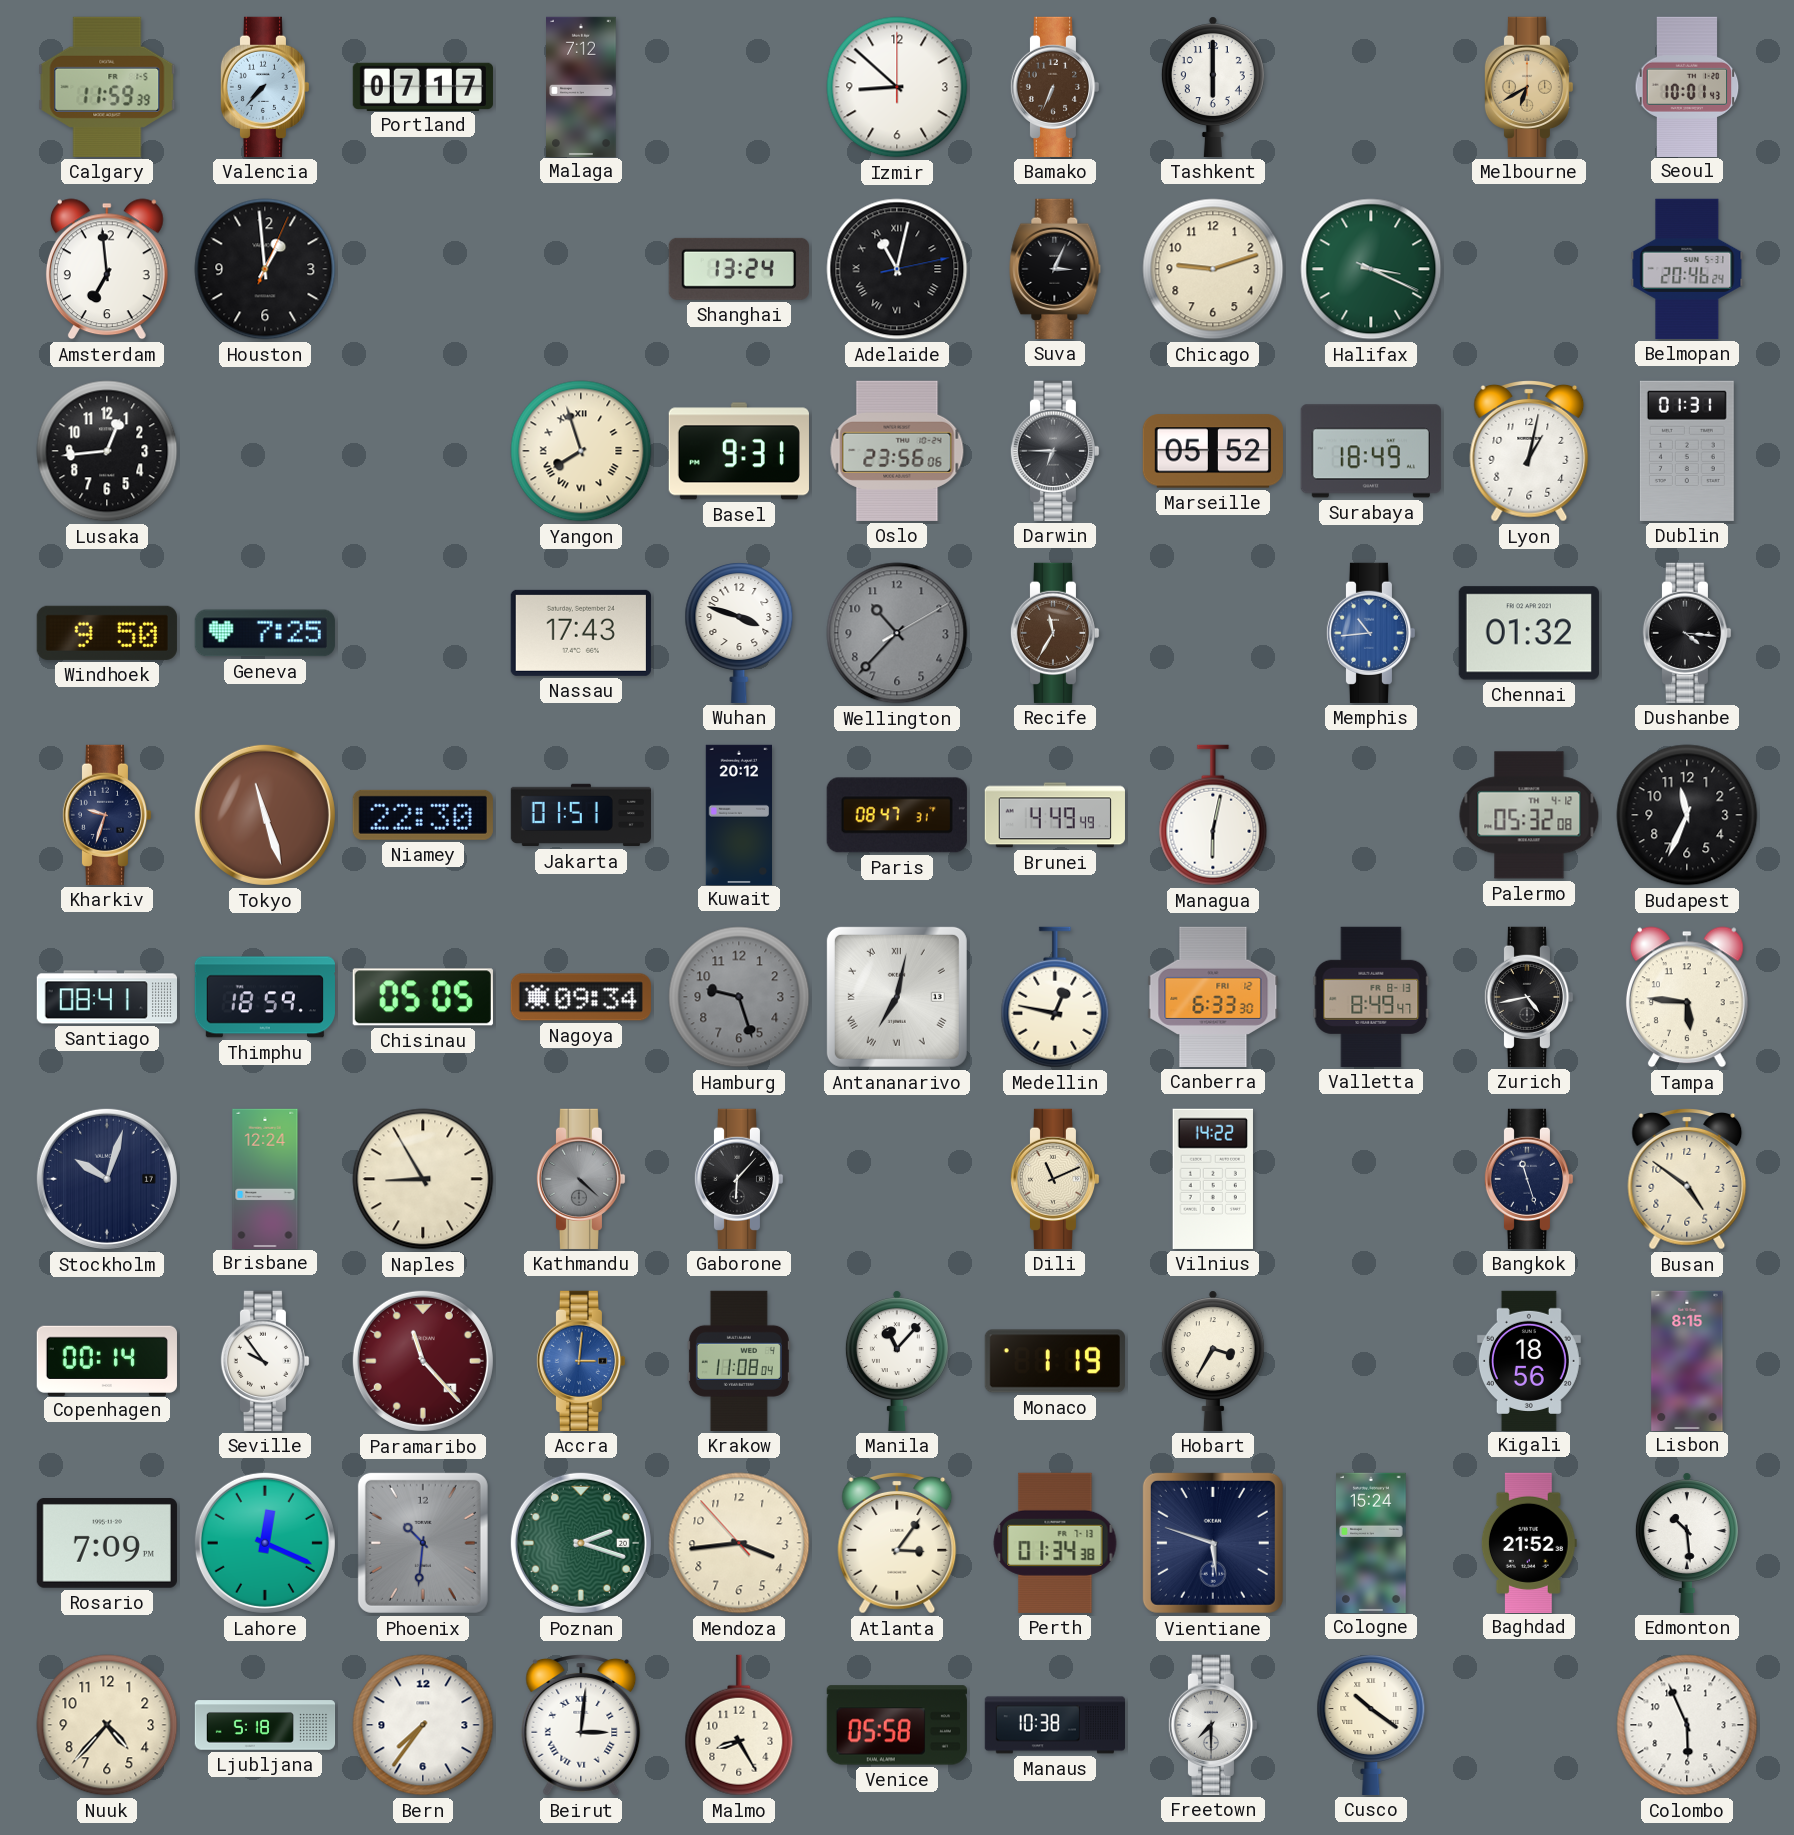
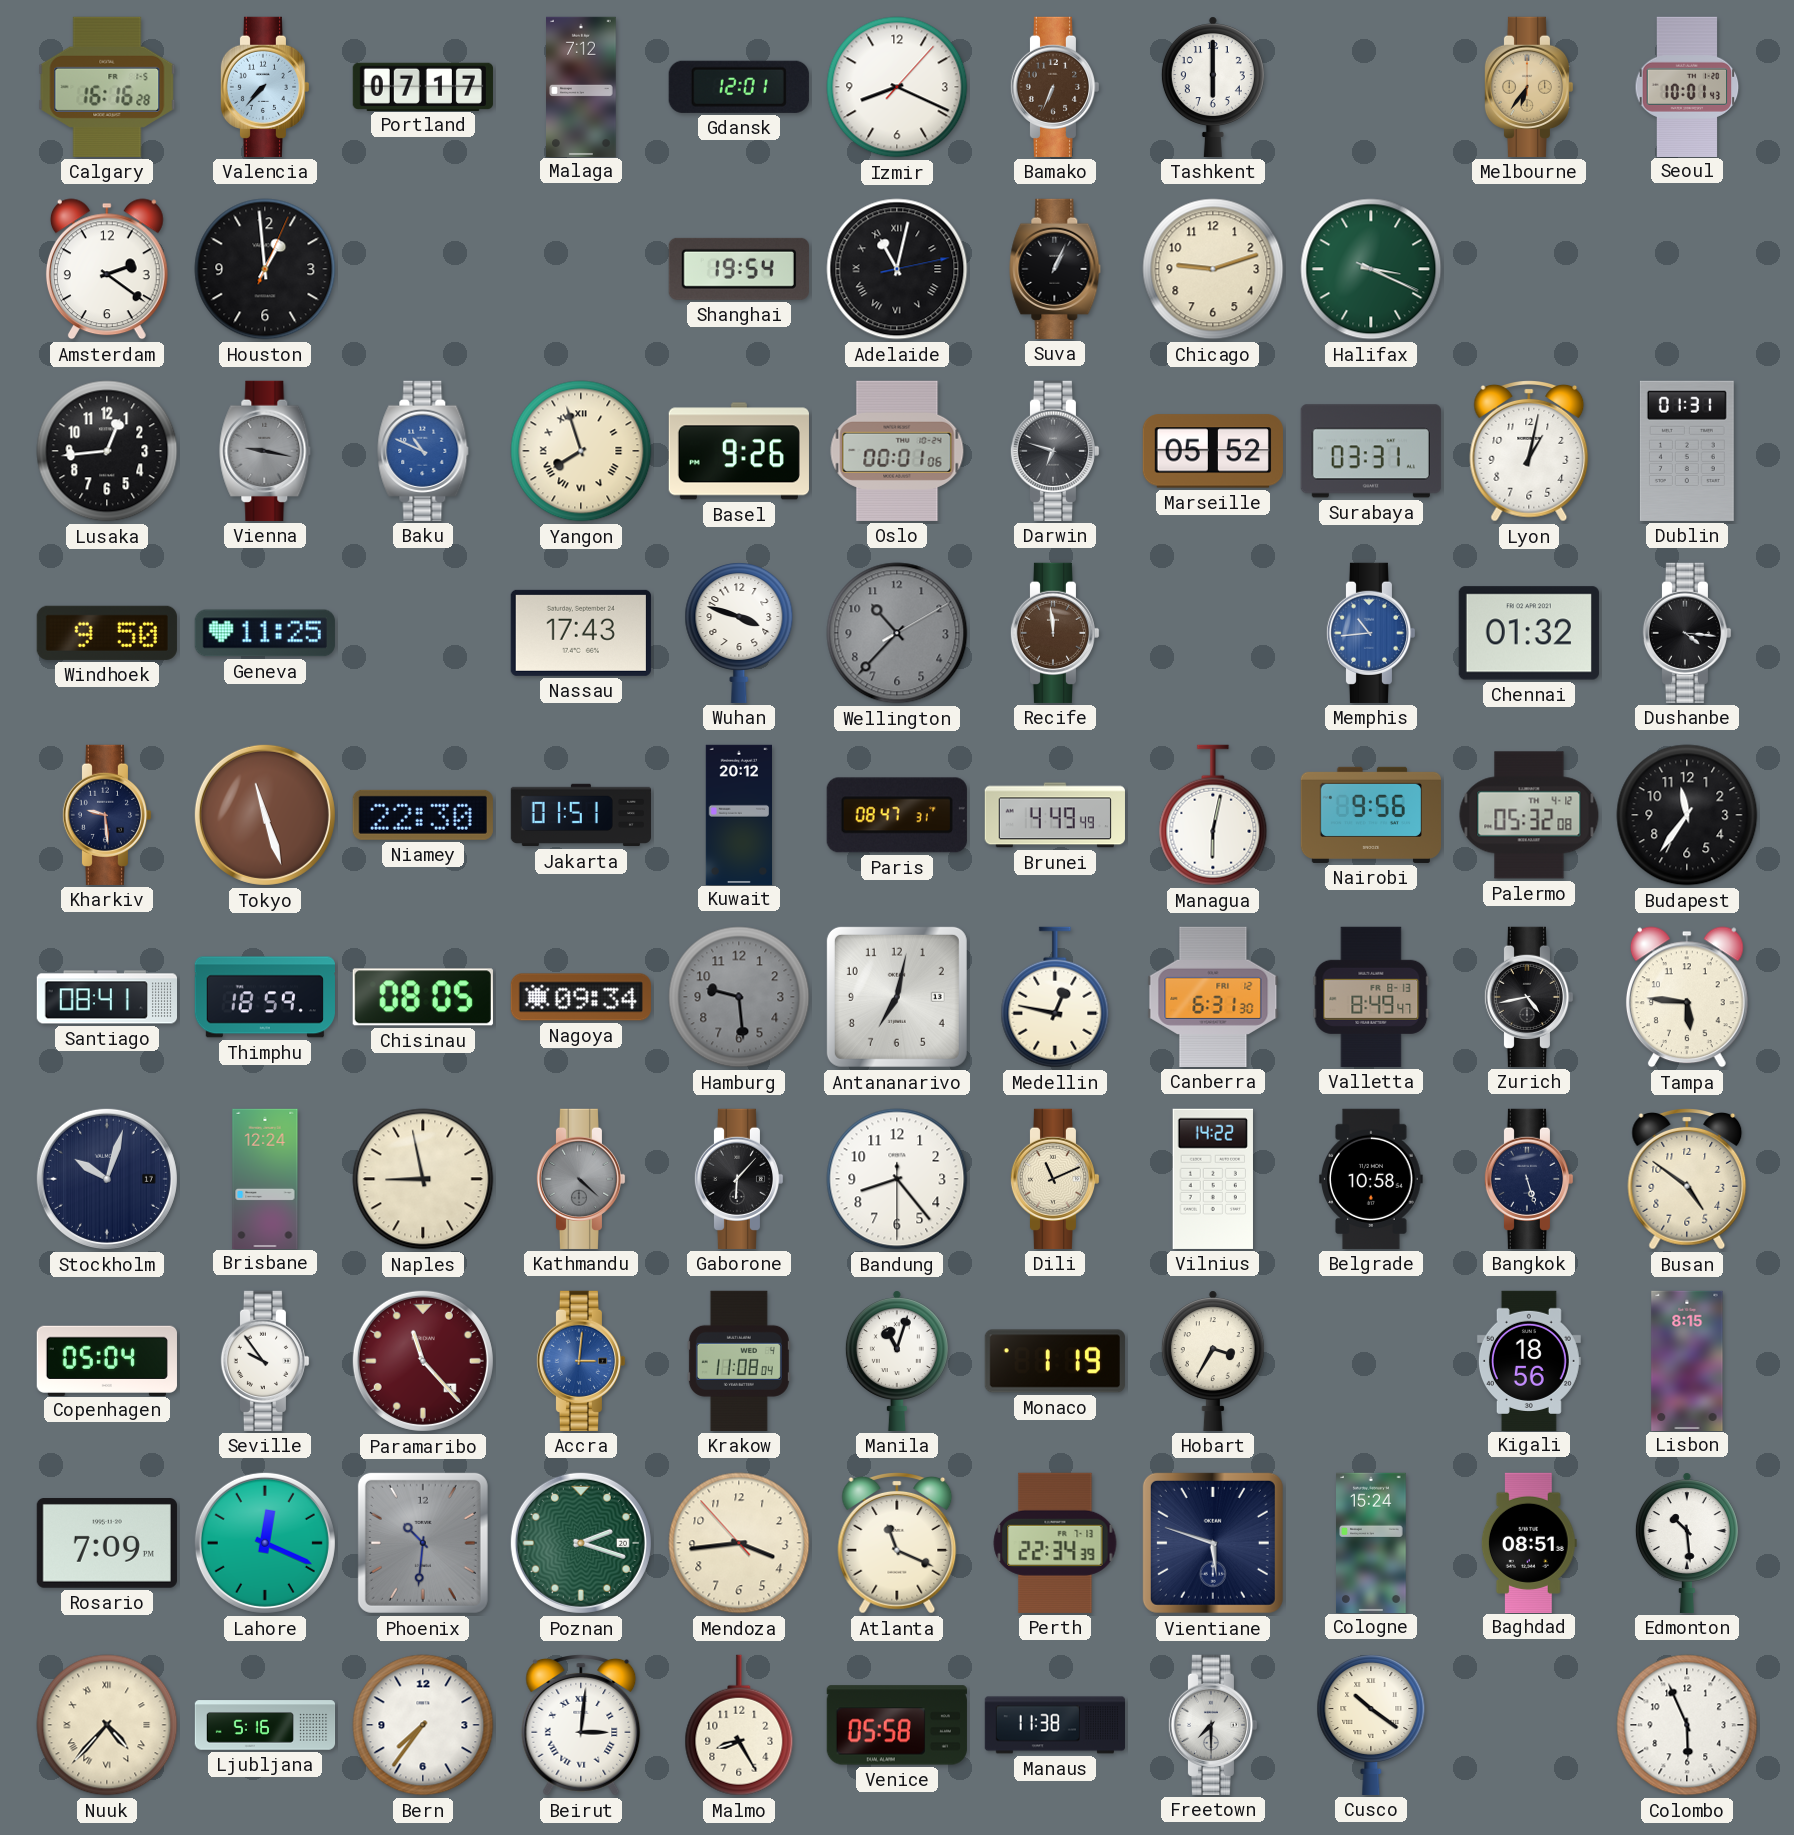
Calgary: 11:59 -> 16:16
Gdansk: none -> 12:01
Izmir: 8:52 -> 8:19
Melbourne: 6:40 -> 6:36
Amsterdam: 6:59 -> 2:21
Shanghai: 13:24 -> 19:54
Suva: 3:04 -> 1:04
Belmopan: 20:46 -> none
Vienna: none -> 9:17
Baku: none -> 10:49
Basel: 9:31 -> 9:26
Oslo: 23:56 -> 00:01
Darwin: 6:45 -> 6:48
Surabaya: 18:49 -> 03:31
Geneva: 7:25 -> 11:25
Recife: 11:35 -> 11:59
Kharkiv: 9:33 -> 9:29
Nairobi: none -> 9:56
Budapest: 11:34 -> 11:36
Chisinau: 05:05 -> 08:05
Hamburg: 9:27 -> 9:29
Antananarivo numerals: Roman -> Arabic
Canberra: 6:33 -> 6:31
Naples: 8:55 -> 8:58
Bandung: none -> 8:23
Belgrade: none -> 10:58
Bangkok: 11:27 -> 5:27
Copenhagen: 00:14 -> 05:04
Manila: 11:07 -> 11:03
Atlanta: 3:06 -> 11:19
Perth: 01:34 -> 22:34
Baghdad: 21:52 -> 08:51
Nuuk numerals: Arabic -> Roman
Ljubljana: 5:18 -> 5:16
Manaus: 10:38 -> 11:38
